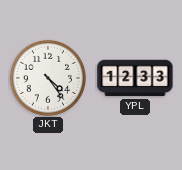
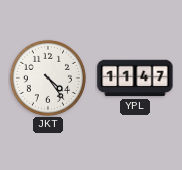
YPL: 12:33 -> 11:47
